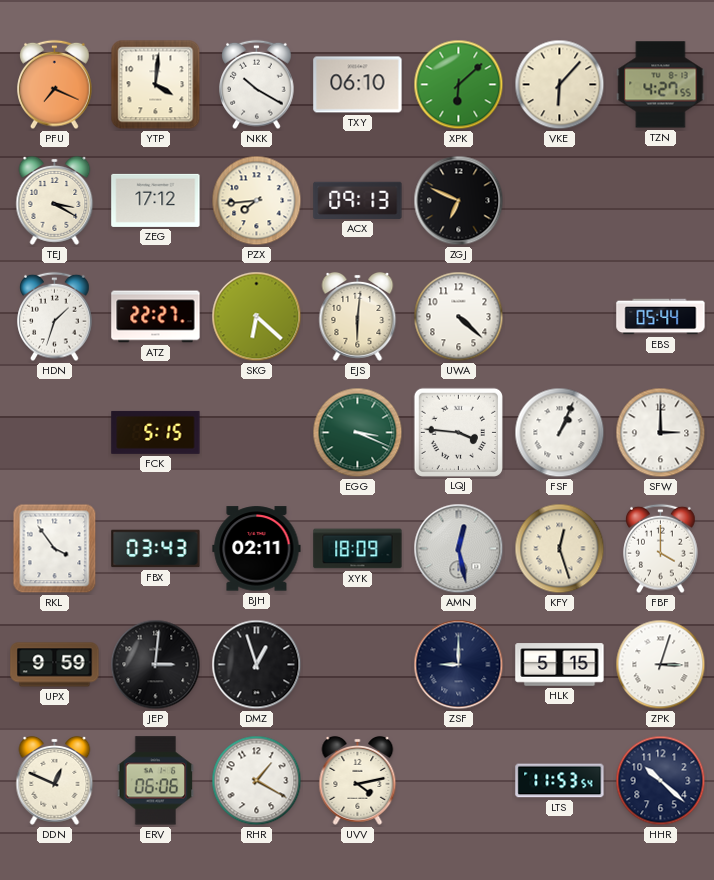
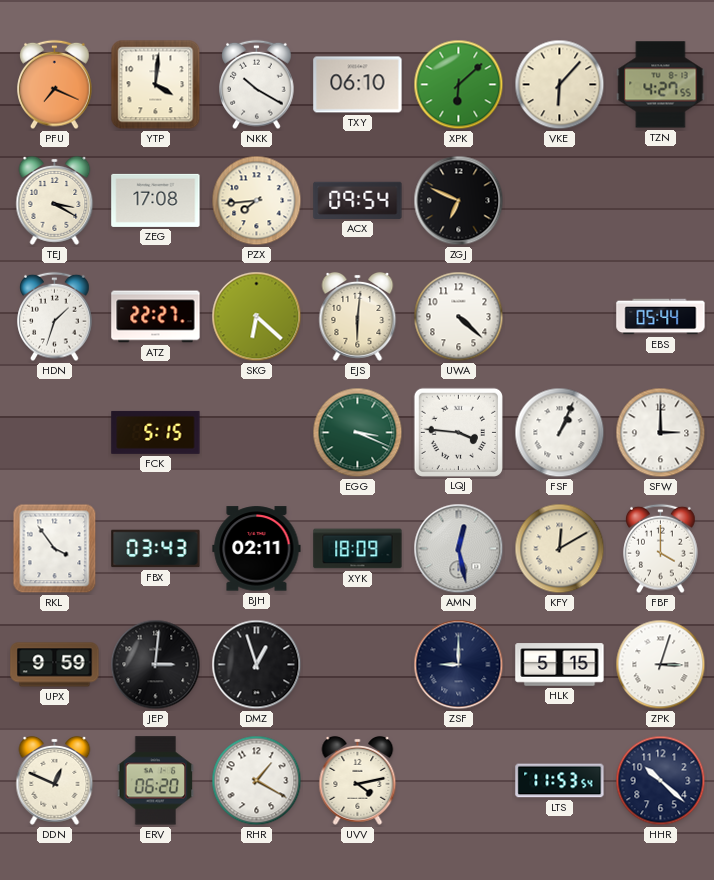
ZEG: 17:12 -> 17:08
ACX: 09:13 -> 09:54
KFY: 12:27 -> 12:10
ERV: 06:06 -> 06:20
